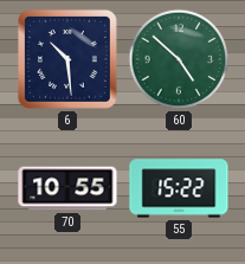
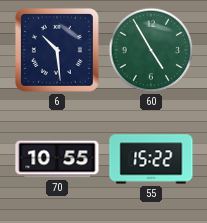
60: 4:52 -> 4:55
